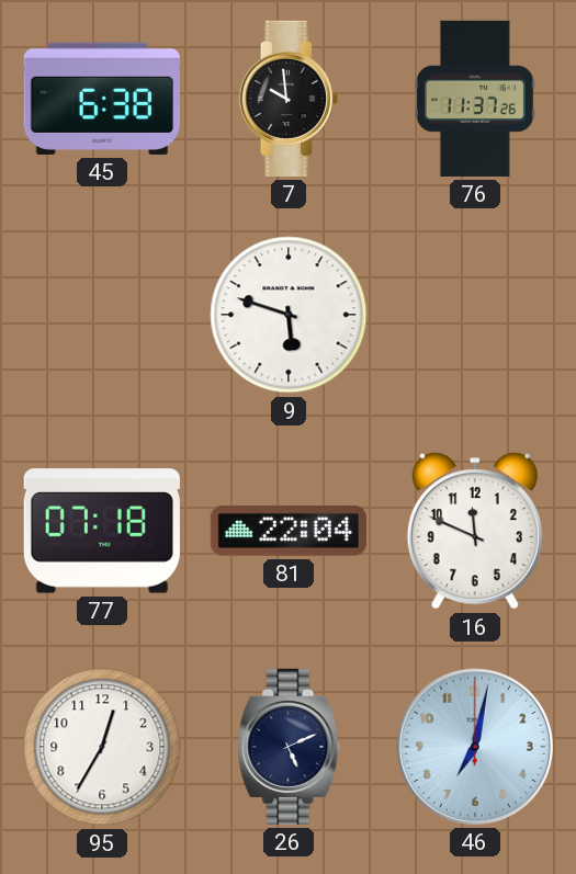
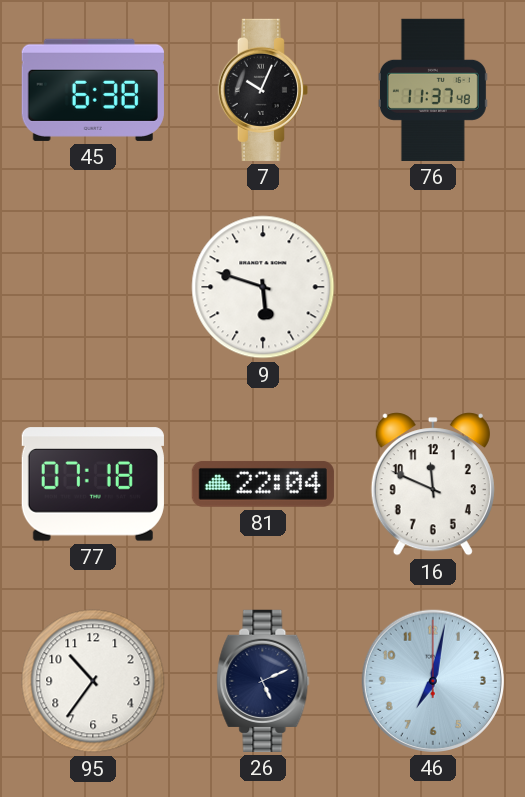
7: 9:59 -> 10:04
76: 11:37:26 -> 11:37:48
95: 12:35 -> 10:36
